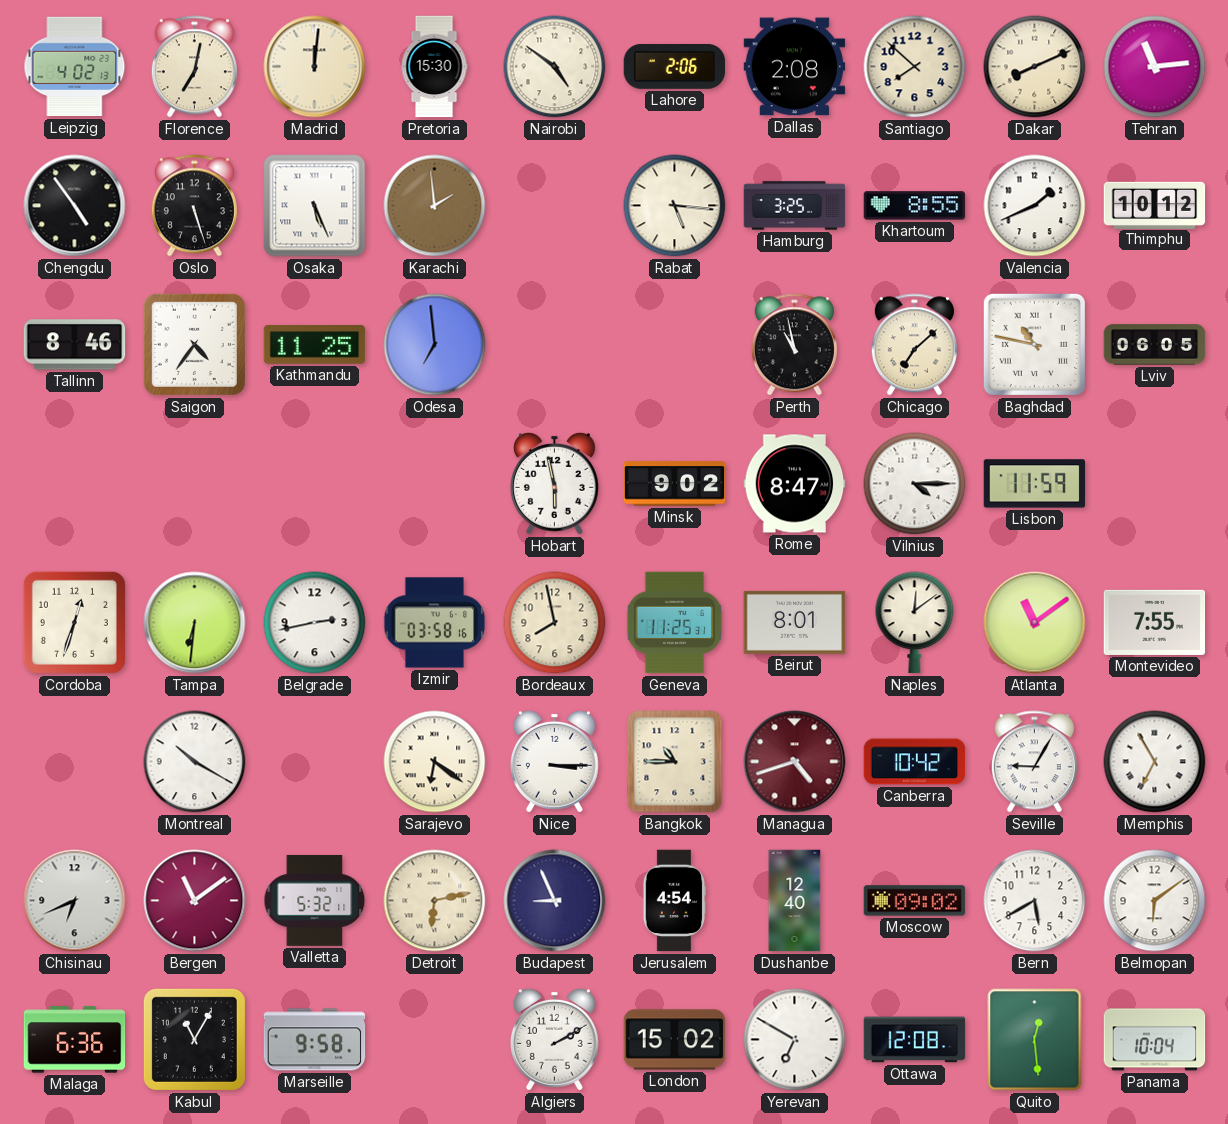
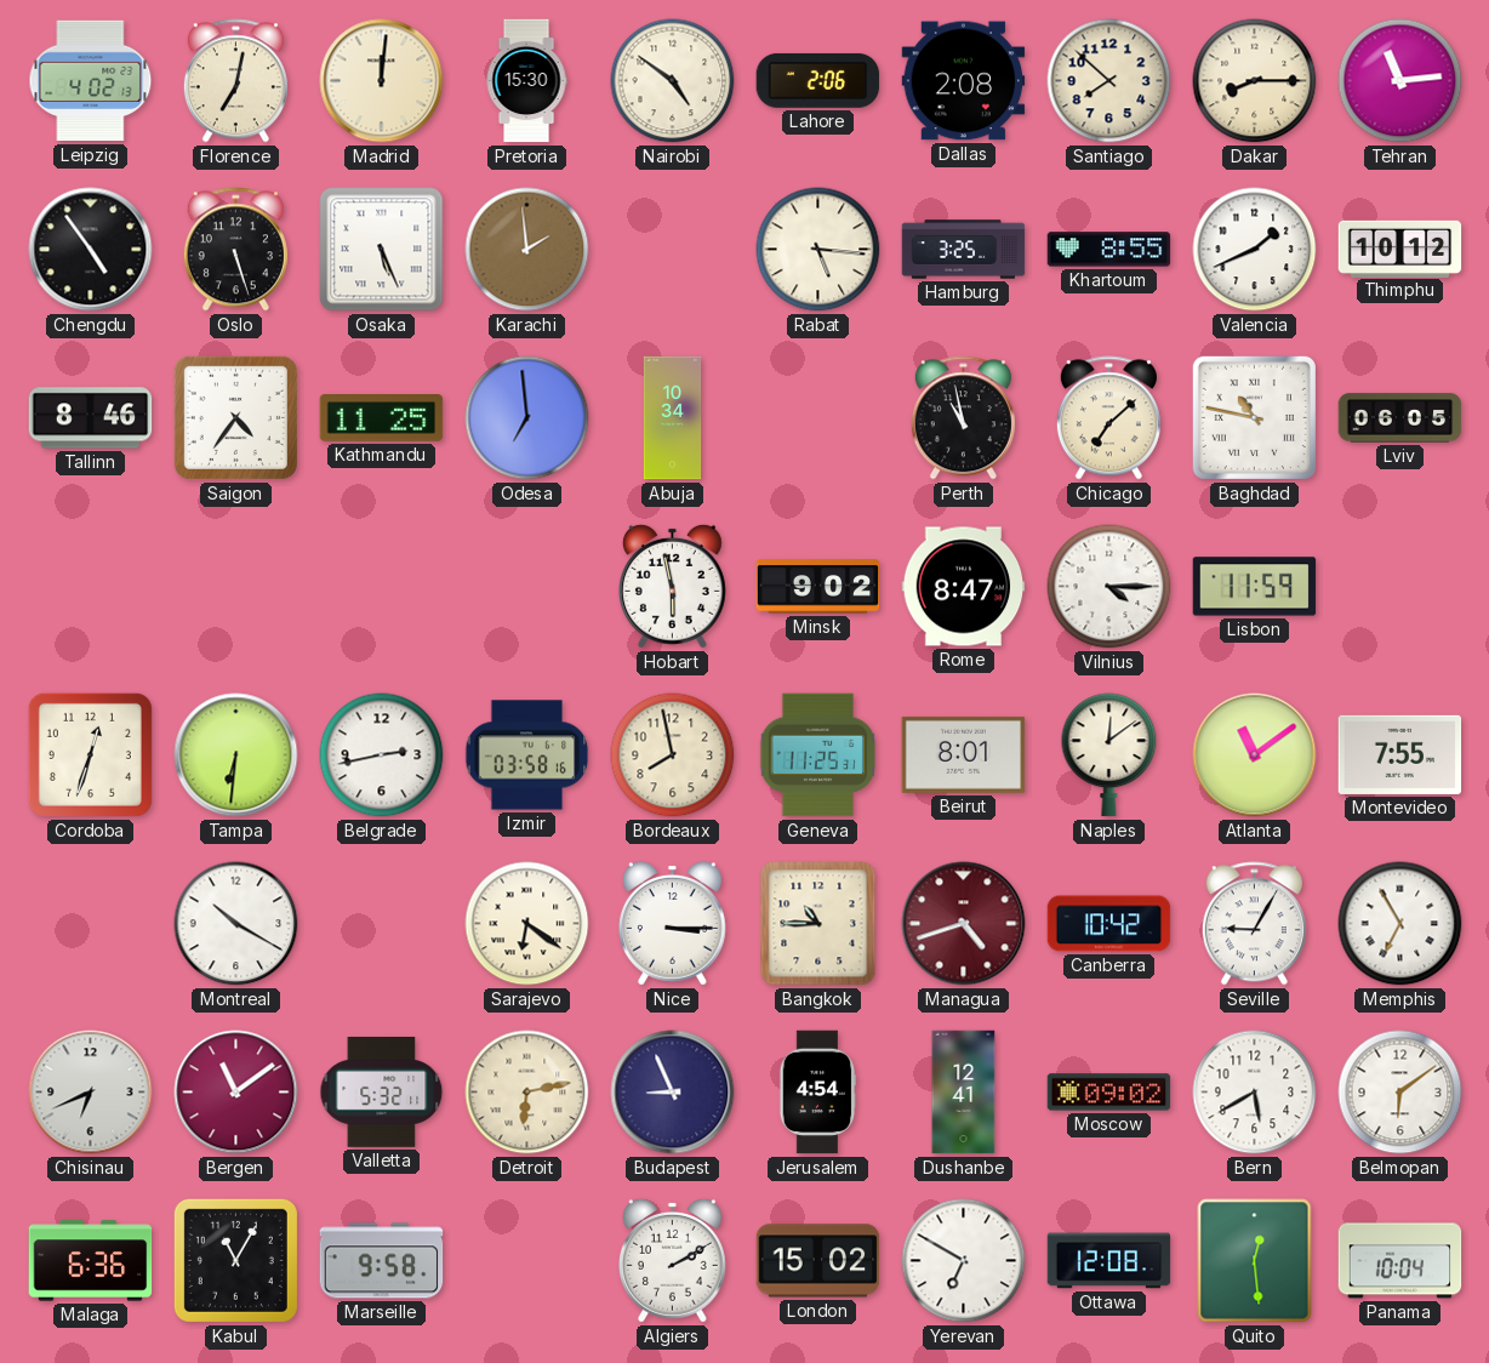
Dakar: 8:11 -> 8:15
Abuja: none -> 10:34
Dushanbe: 12:40 -> 12:41
